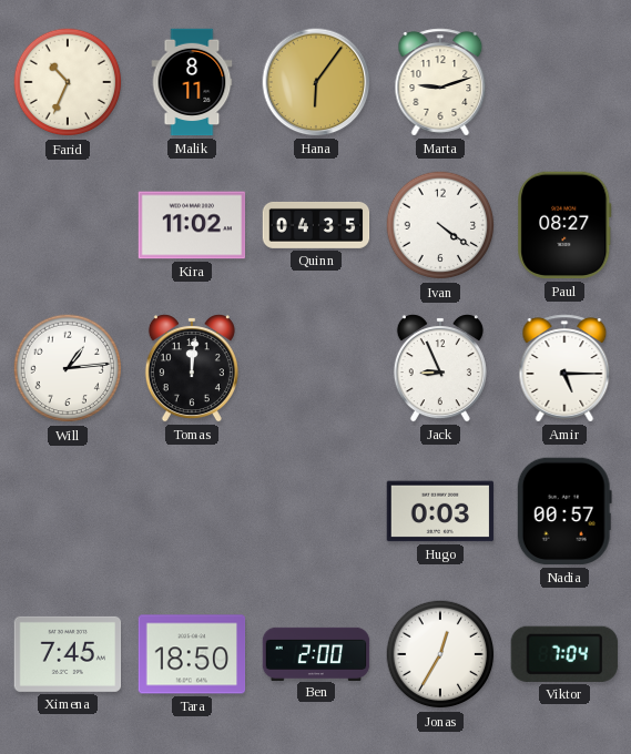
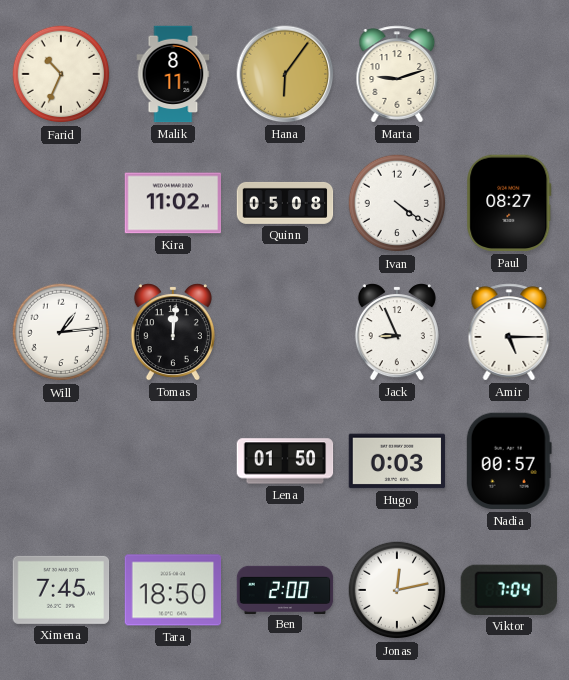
Quinn: 04:35 -> 05:08
Lena: none -> 01:50
Jonas: 12:35 -> 12:13
